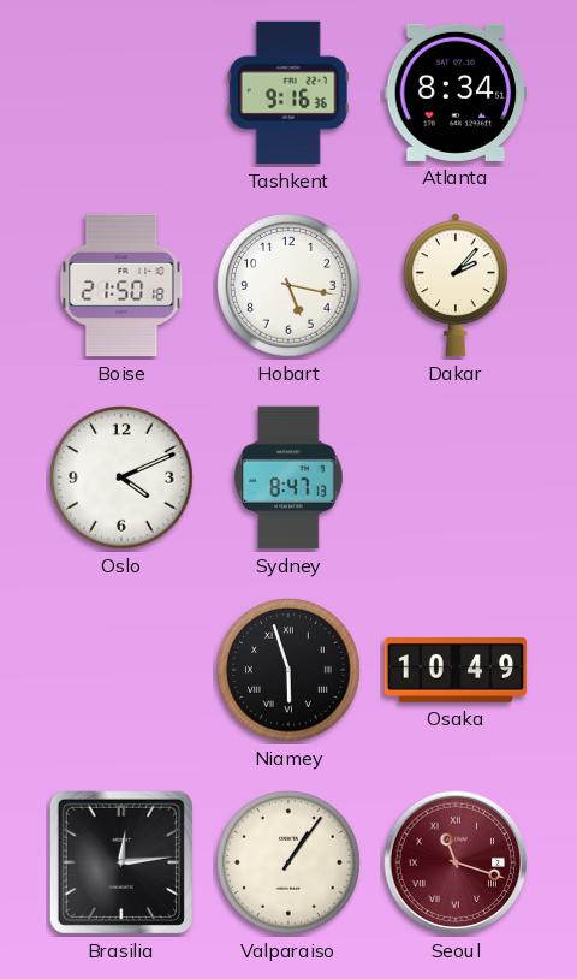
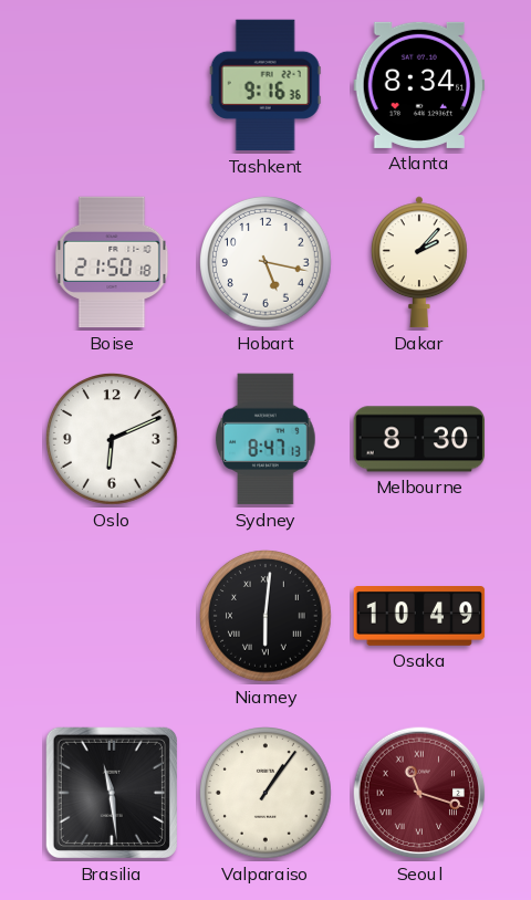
Oslo: 4:11 -> 6:11
Melbourne: none -> 8:30
Niamey: 5:57 -> 6:01
Brasilia: 12:14 -> 11:29
